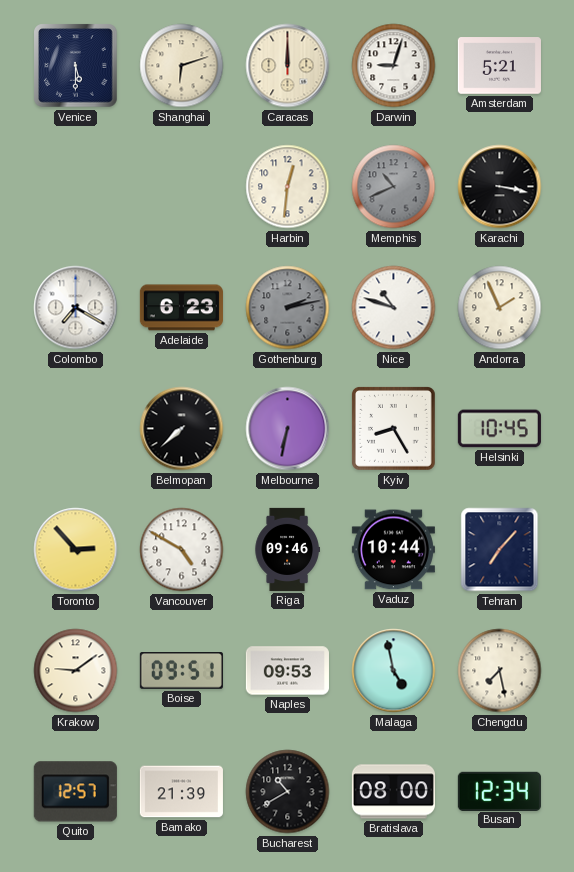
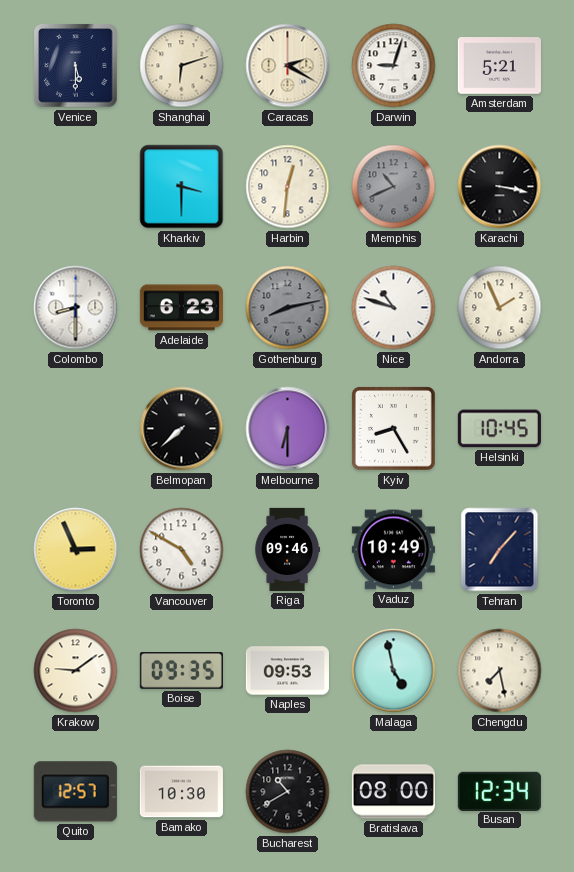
Caracas: 12:00 -> 2:20
Kharkiv: none -> 3:30
Colombo: 7:20 -> 8:30
Gothenburg: 2:13 -> 8:13
Melbourne: 6:32 -> 6:30
Toronto: 2:53 -> 2:56
Vaduz: 10:44 -> 10:49
Boise: 09:51 -> 09:35
Bamako: 21:39 -> 10:30
